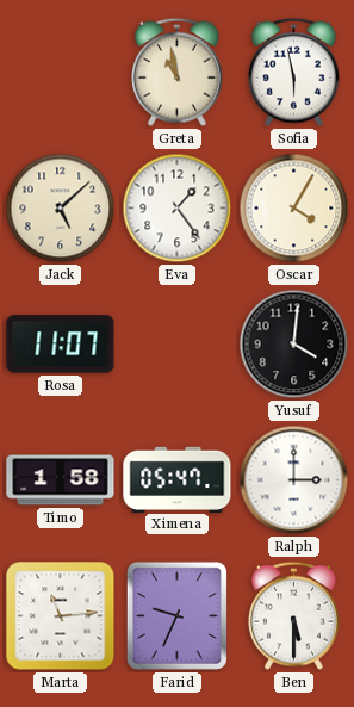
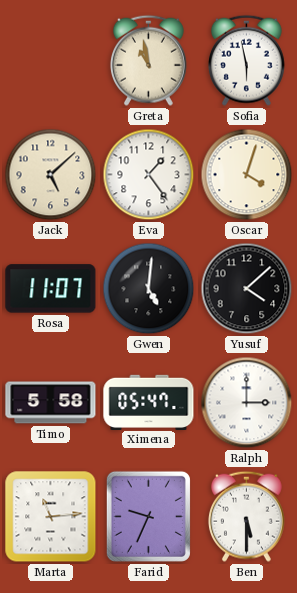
Oscar: 4:05 -> 4:03
Gwen: none -> 5:01
Yusuf: 4:01 -> 4:08
Timo: 1:58 -> 5:58
